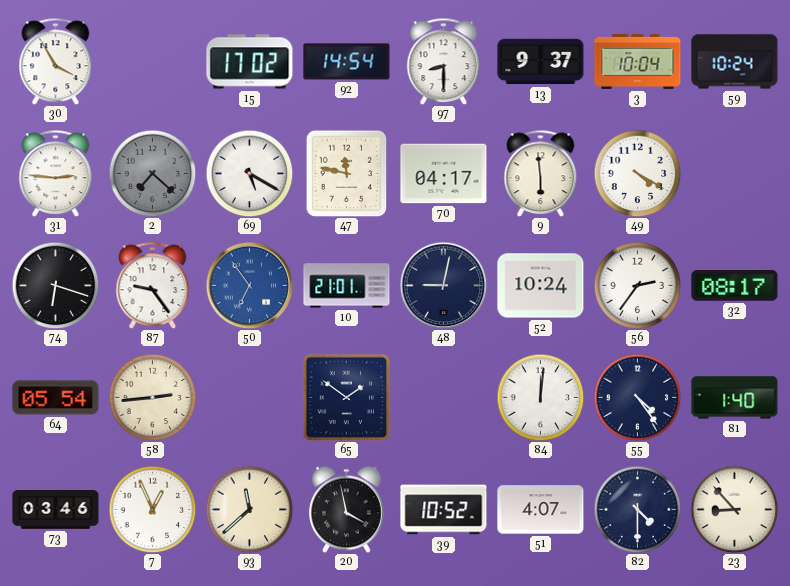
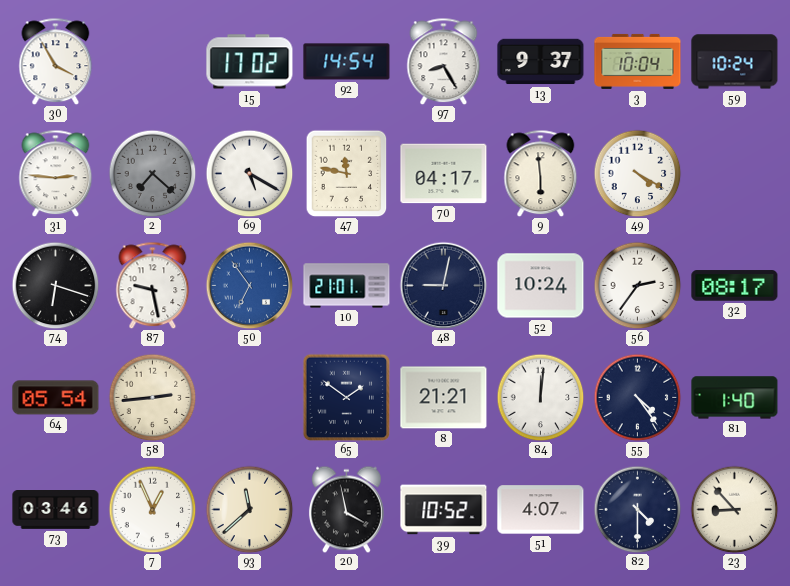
97: 8:30 -> 8:25
87: 9:24 -> 9:28
8: none -> 21:21
